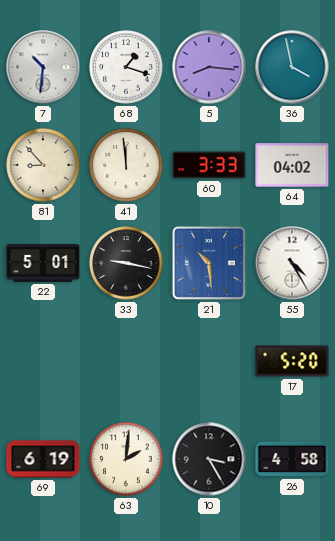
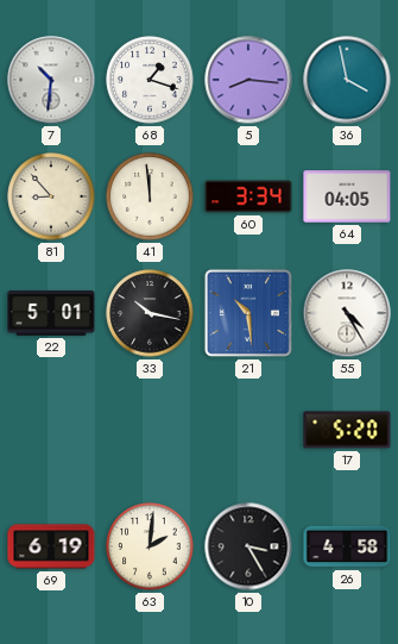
60: 3:33 -> 3:34
64: 04:02 -> 04:05
33: 9:17 -> 10:17
